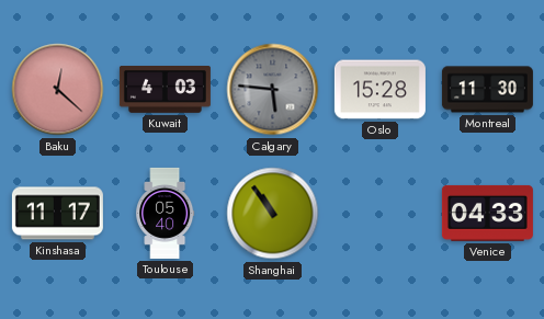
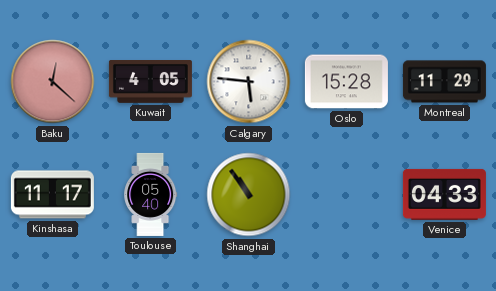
Kuwait: 4:03 -> 4:05
Calgary dial: grey -> white
Montreal: 11:30 -> 11:29
